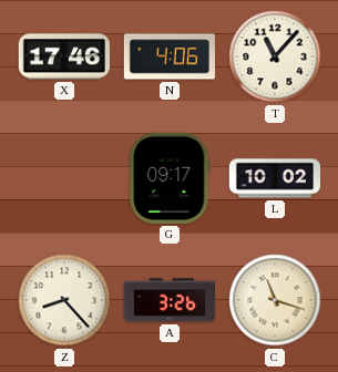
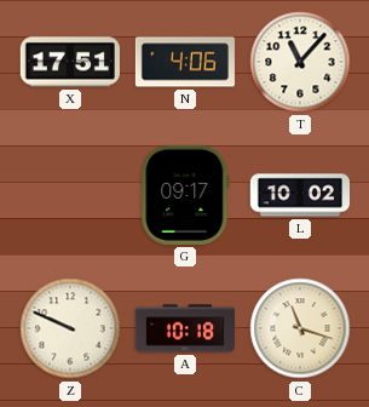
X: 17:46 -> 17:51
Z: 8:23 -> 9:49
A: 3:26 -> 10:18
